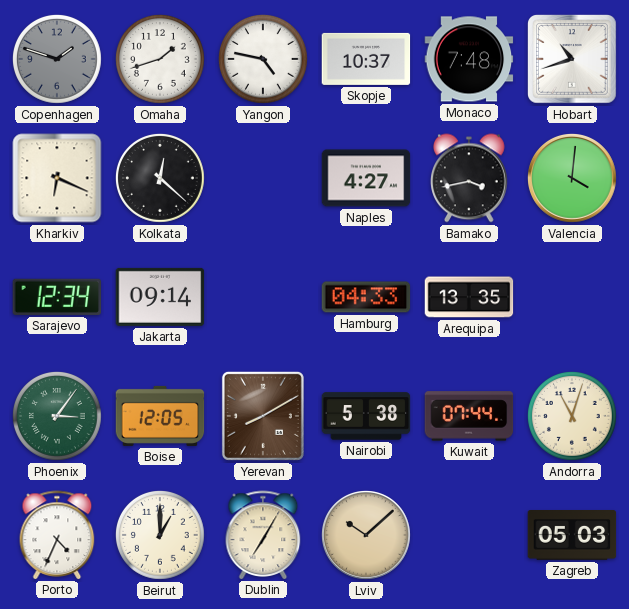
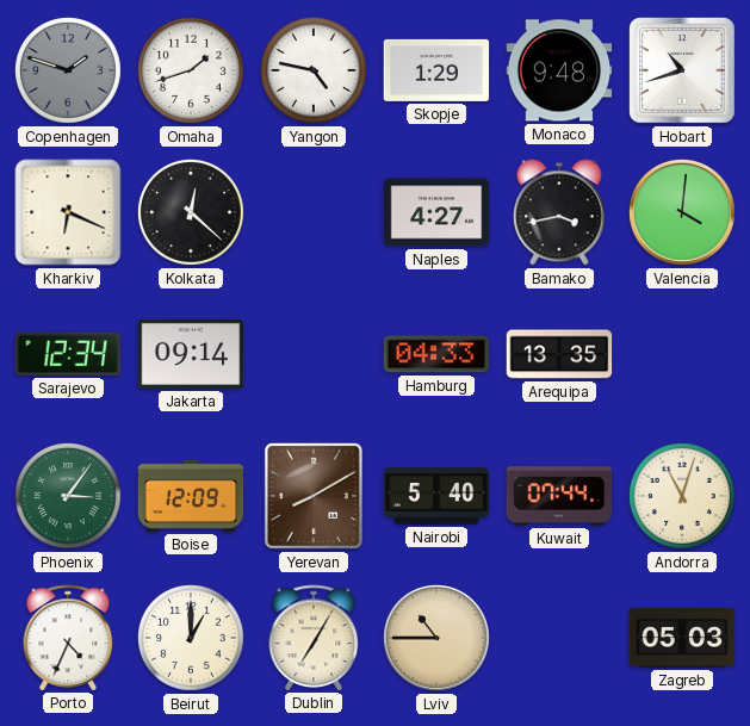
Skopje: 10:37 -> 1:29
Monaco: 7:48 -> 9:48
Boise: 12:05 -> 12:09
Nairobi: 5:38 -> 5:40
Lviv: 10:08 -> 10:45
